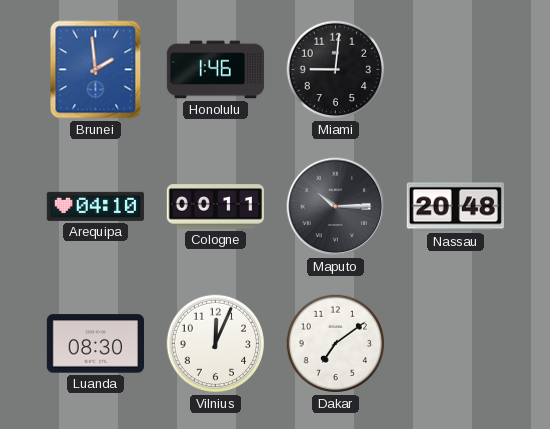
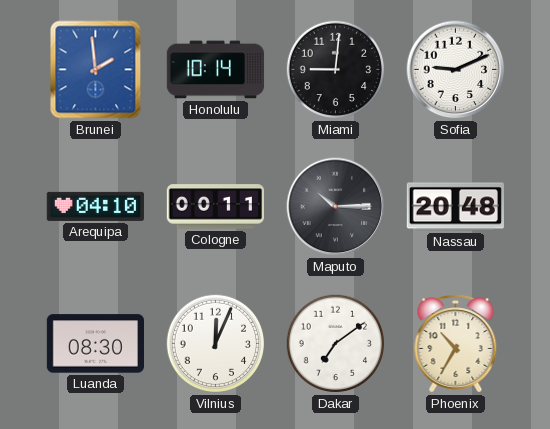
Honolulu: 1:46 -> 10:14
Sofia: none -> 9:11
Phoenix: none -> 10:35
